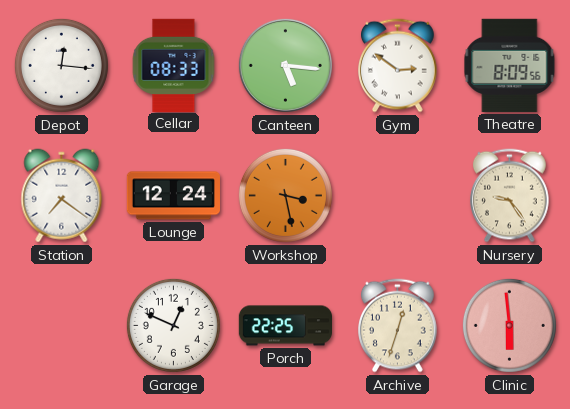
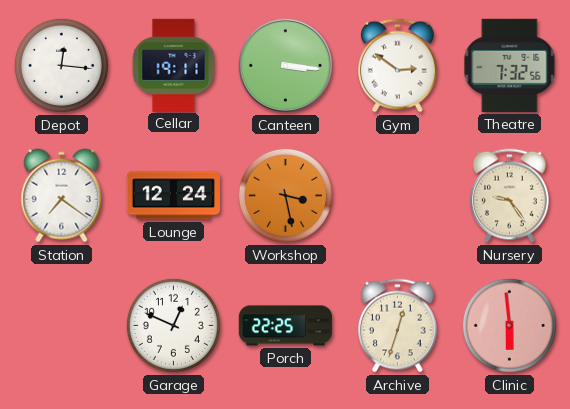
Cellar: 08:33 -> 19:11
Canteen: 5:16 -> 3:16
Theatre: 8:09 -> 7:32
